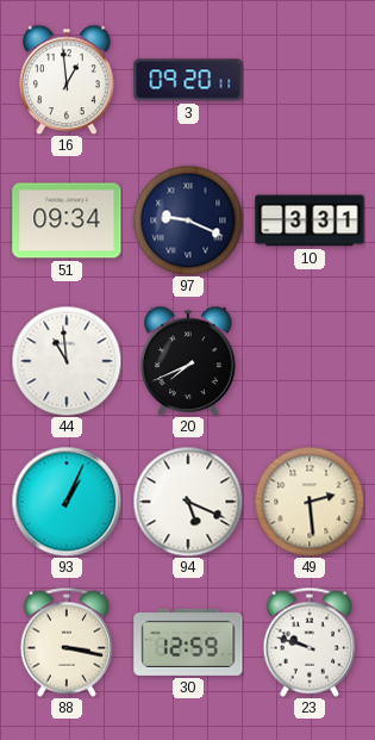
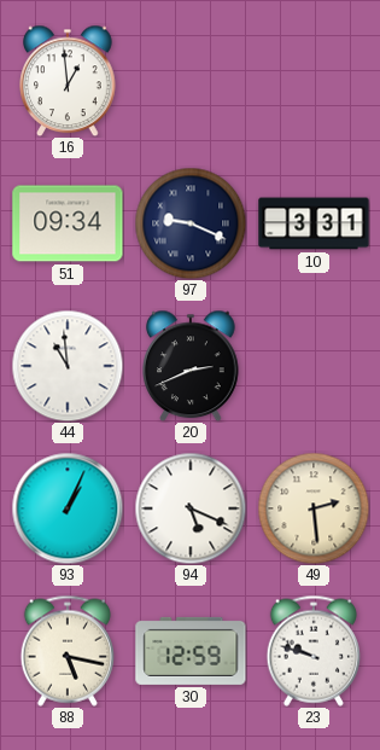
3: 09:20 -> none
20: 7:41 -> 2:41
88: 3:17 -> 5:17
